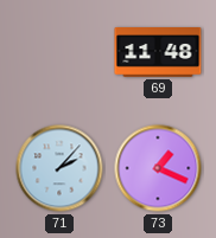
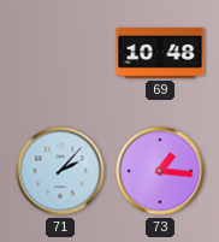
69: 11:48 -> 10:48
73: 1:19 -> 1:16
